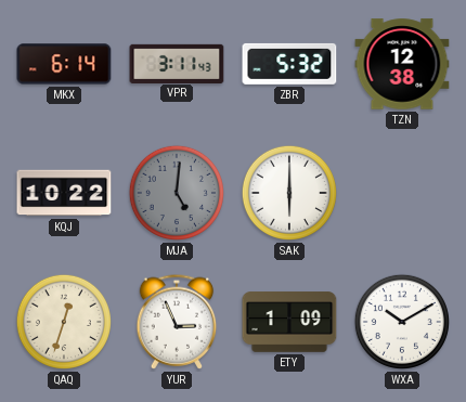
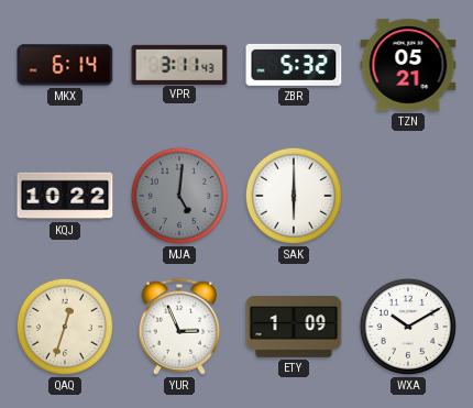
TZN: 12:38 -> 05:21
